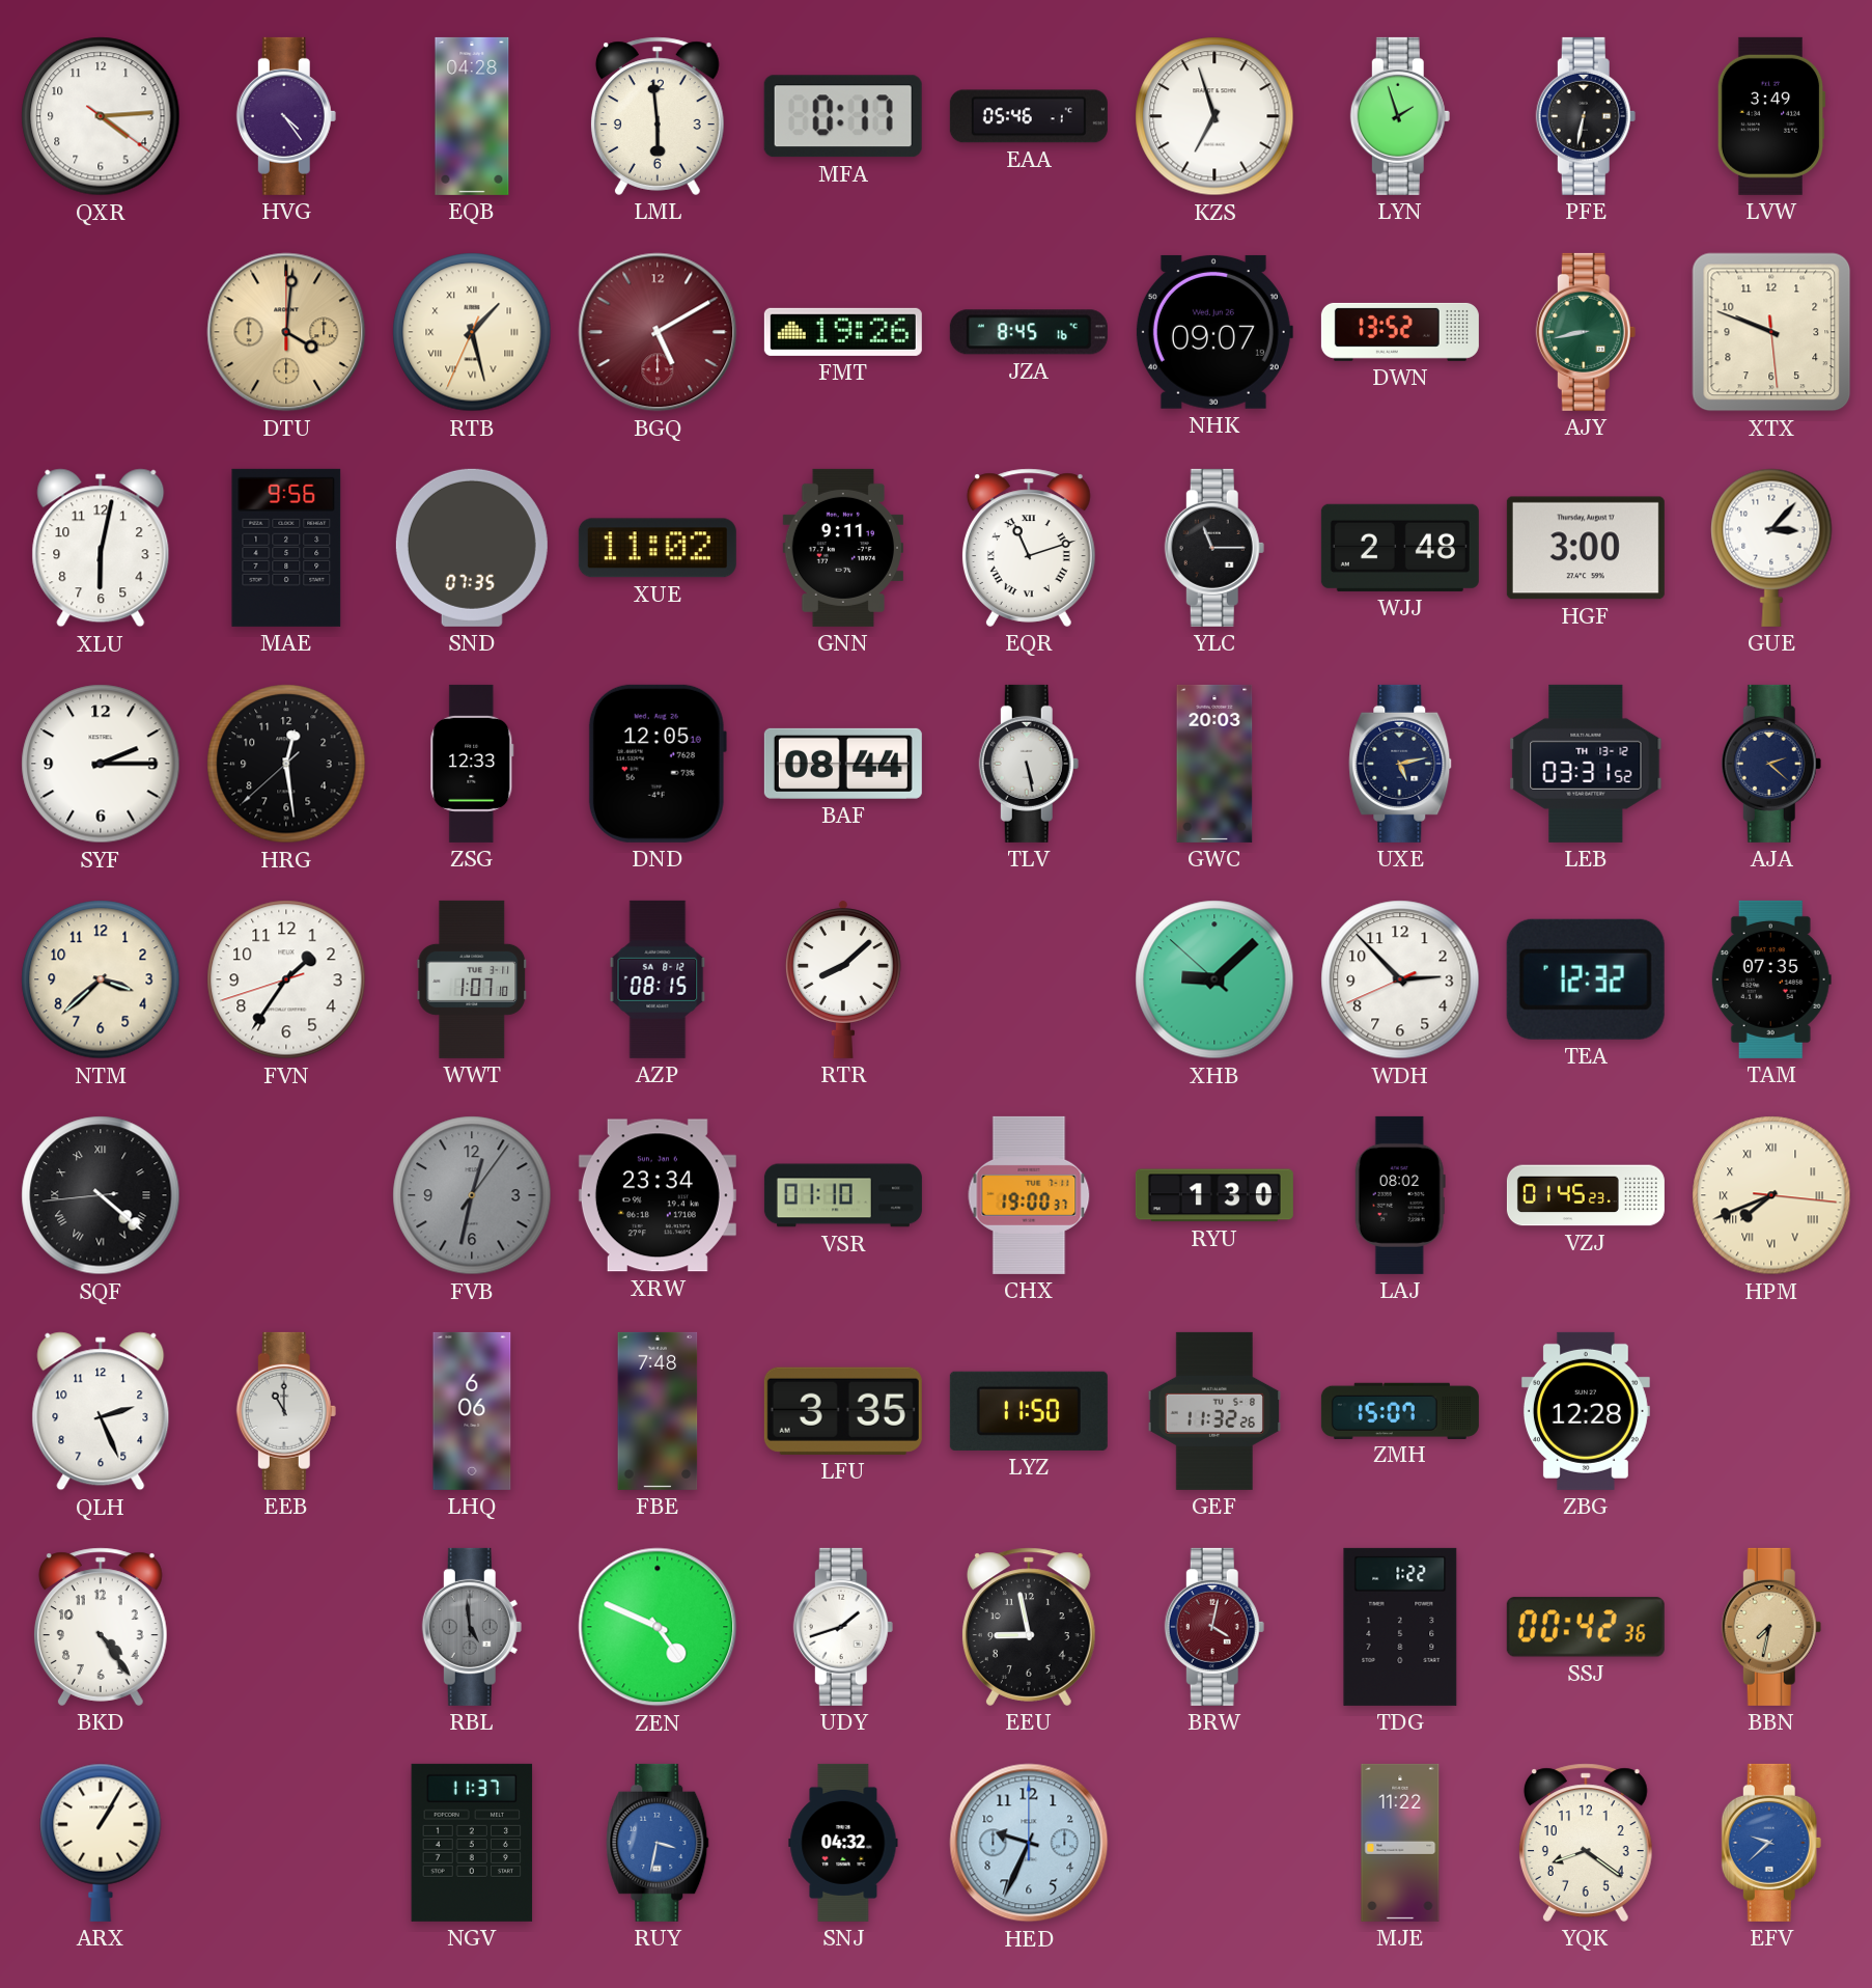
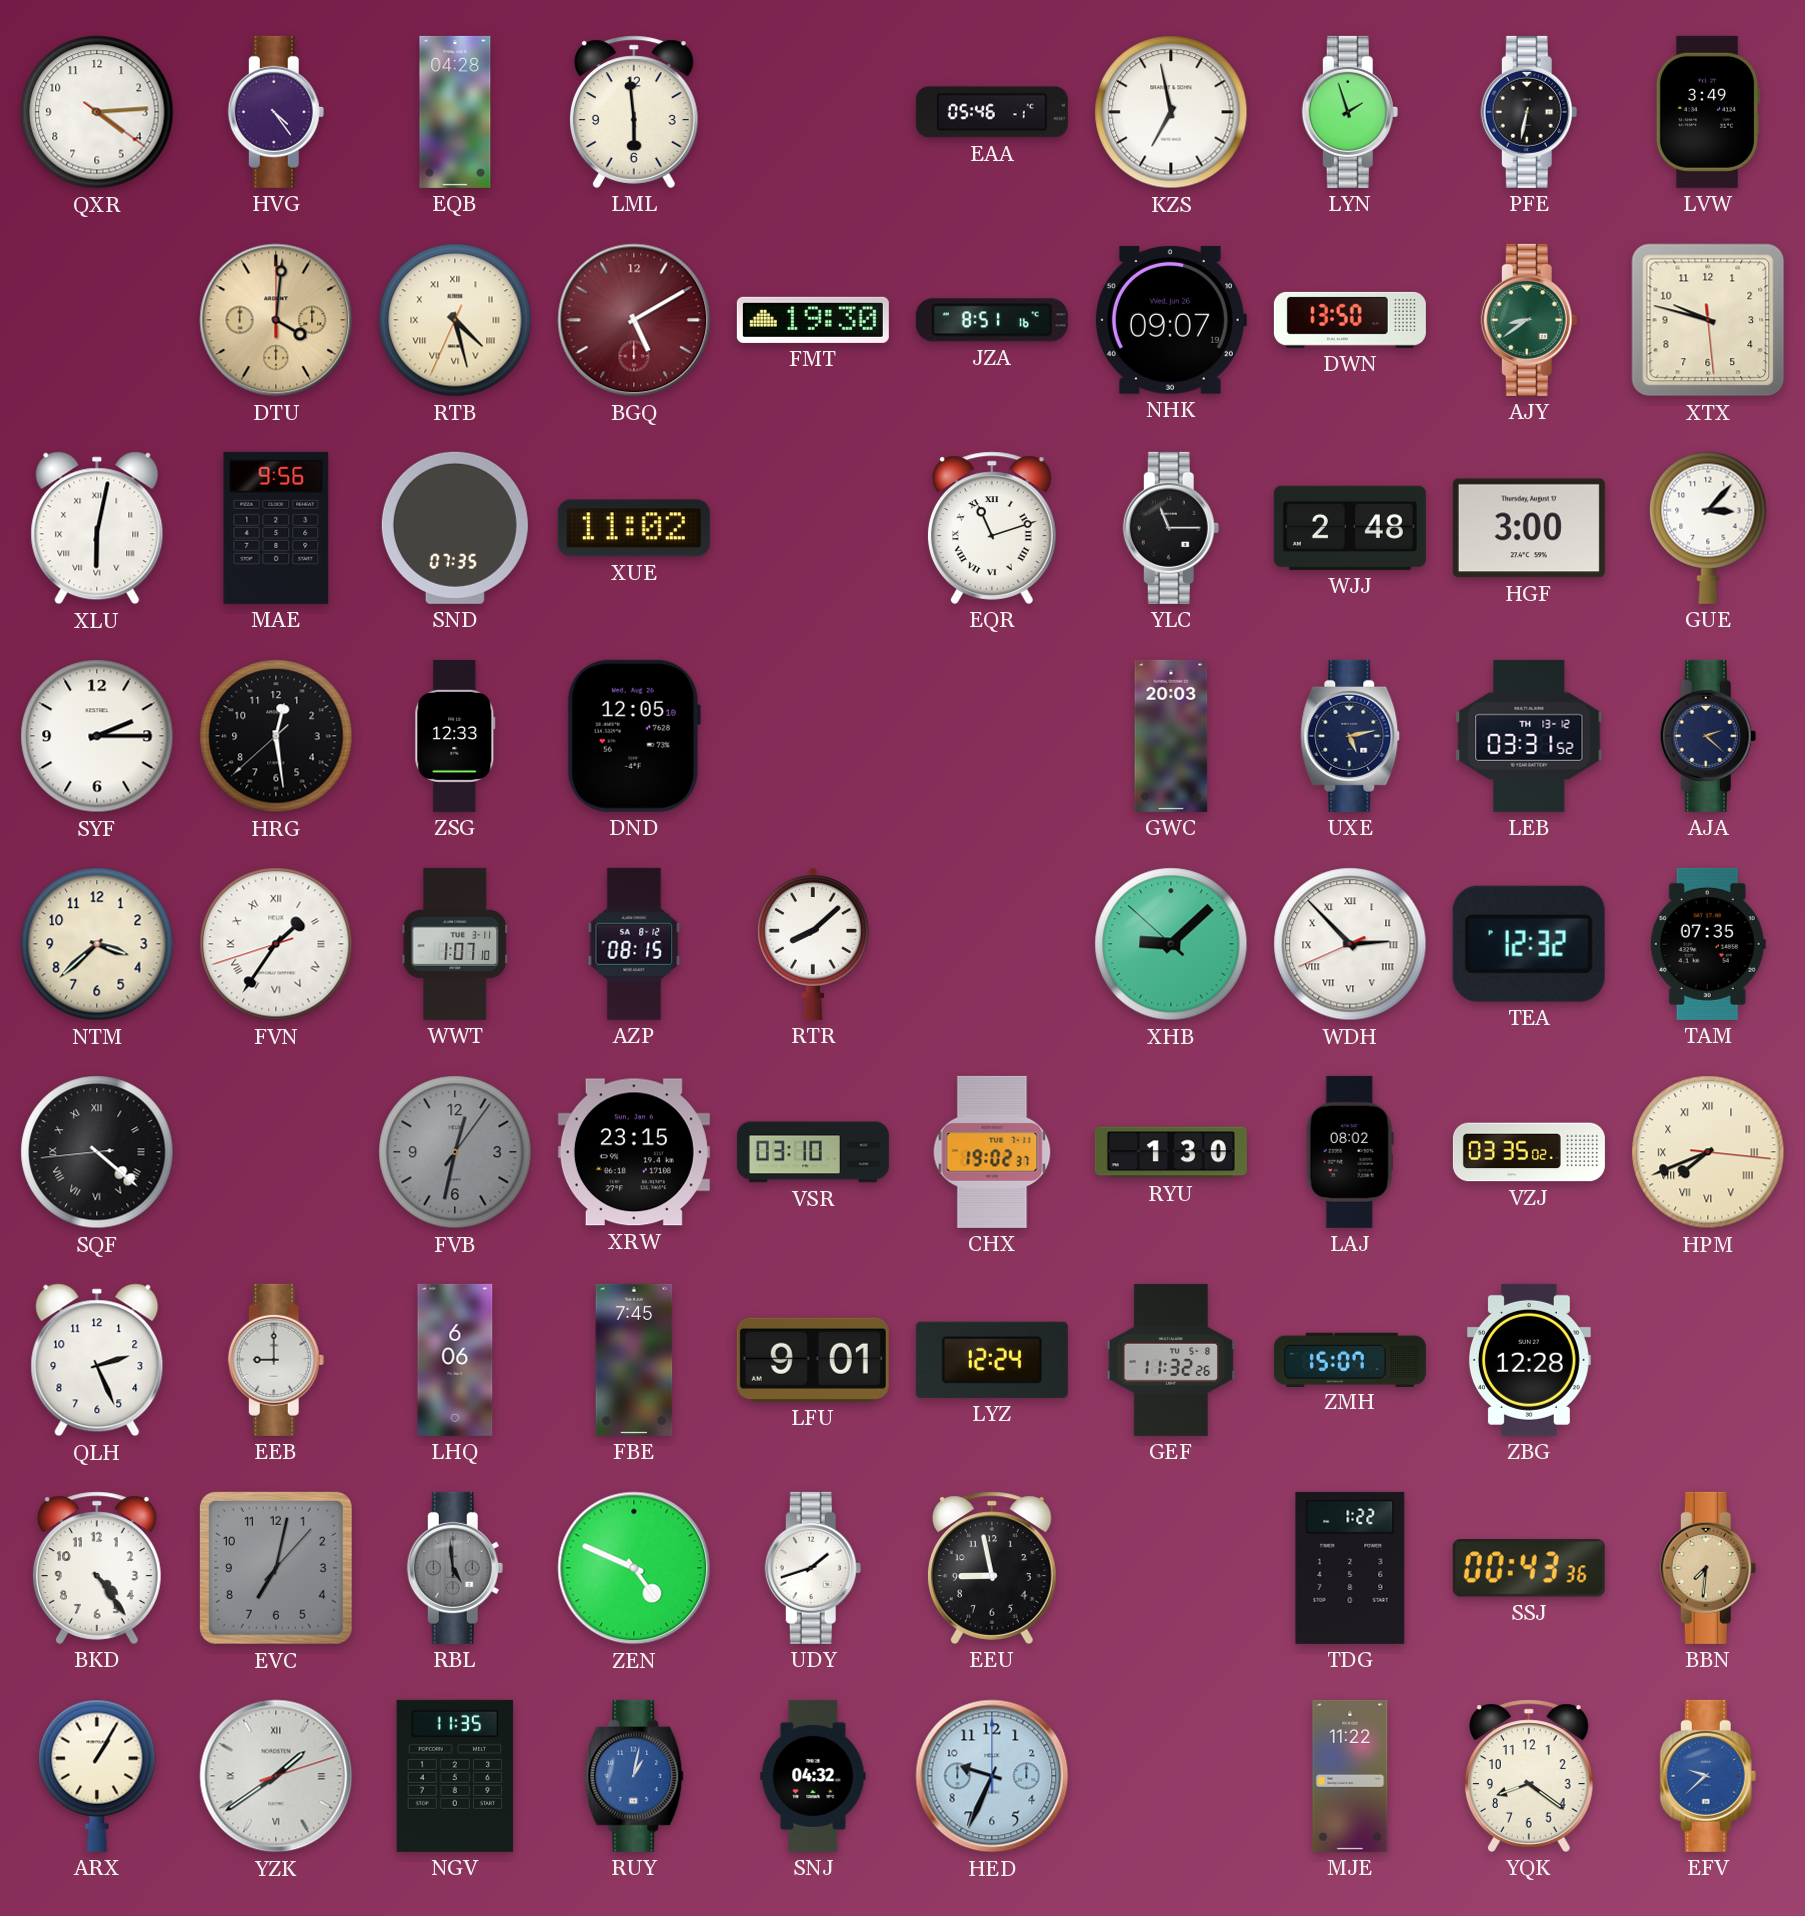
MFA: 0:17 -> none
KZS: 6:57 -> 6:58
RTB: 1:27 -> 4:27
FMT: 19:26 -> 19:30
JZA: 8:45 -> 8:51
DWN: 13:52 -> 13:50
AJY: 8:43 -> 8:39
XTX: 9:48 -> 9:47
XLU numerals: Arabic -> Roman
GNN: 9:11 -> none
BAF: 08:44 -> none
TLV: 5:28 -> none
FVN numerals: Arabic -> Roman
WDH numerals: Arabic -> Roman
XRW: 23:34 -> 23:15
VSR: 01:10 -> 03:10
CHX: 19:00 -> 19:02
VZJ: 01:45 -> 03:35
EEB: 11:00 -> 9:00
FBE: 7:48 -> 7:45
LFU: 3:35 -> 9:01
LYZ: 11:50 -> 12:24
EVC: none -> 7:02
BRW: 4:02 -> none
SSJ: 00:42 -> 00:43
BBN: 7:32 -> 7:31
YZK: none -> 1:39
NGV: 11:37 -> 11:35
RUY: 3:32 -> 1:02
